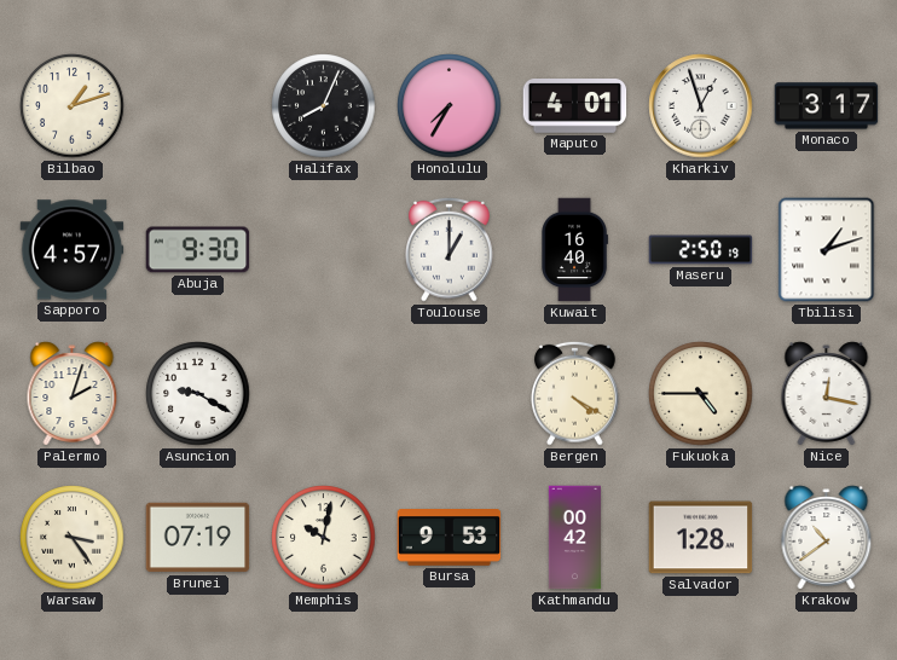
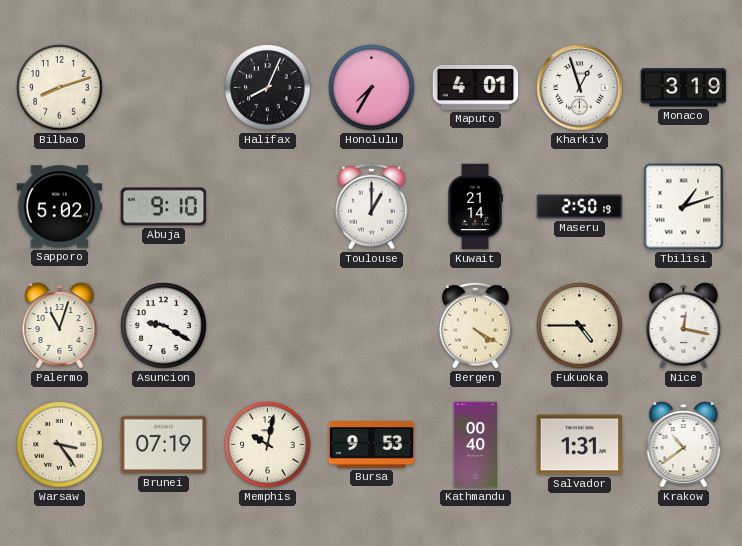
Bilbao: 1:12 -> 8:12
Monaco: 3:17 -> 3:19
Sapporo: 4:57 -> 5:02
Abuja: 9:30 -> 9:10
Kuwait: 16:40 -> 21:14
Palermo: 2:03 -> 11:03
Kathmandu: 00:42 -> 00:40
Salvador: 1:28 -> 1:31
